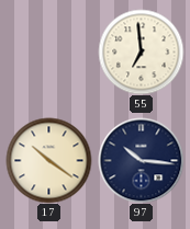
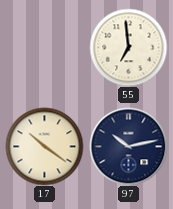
97: 10:16 -> 10:13
